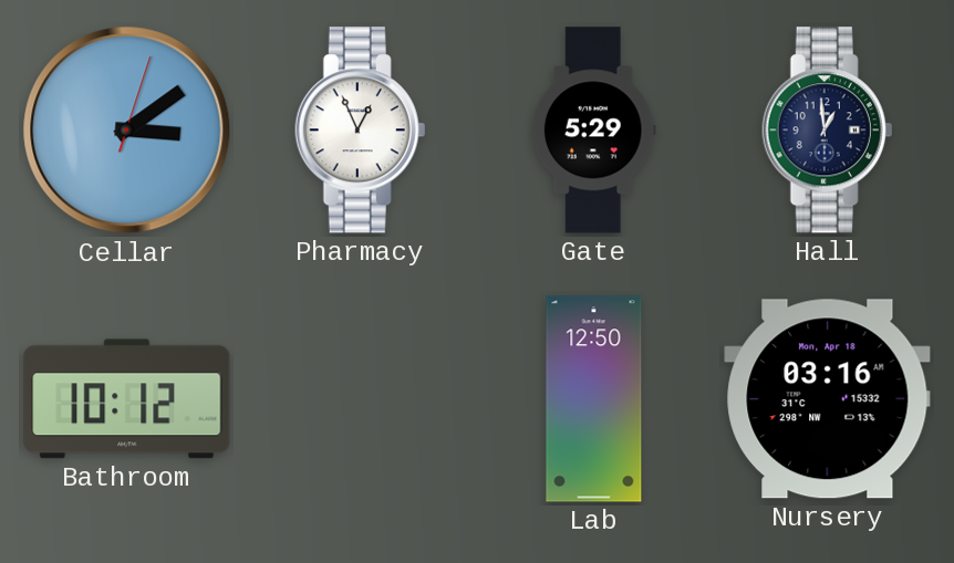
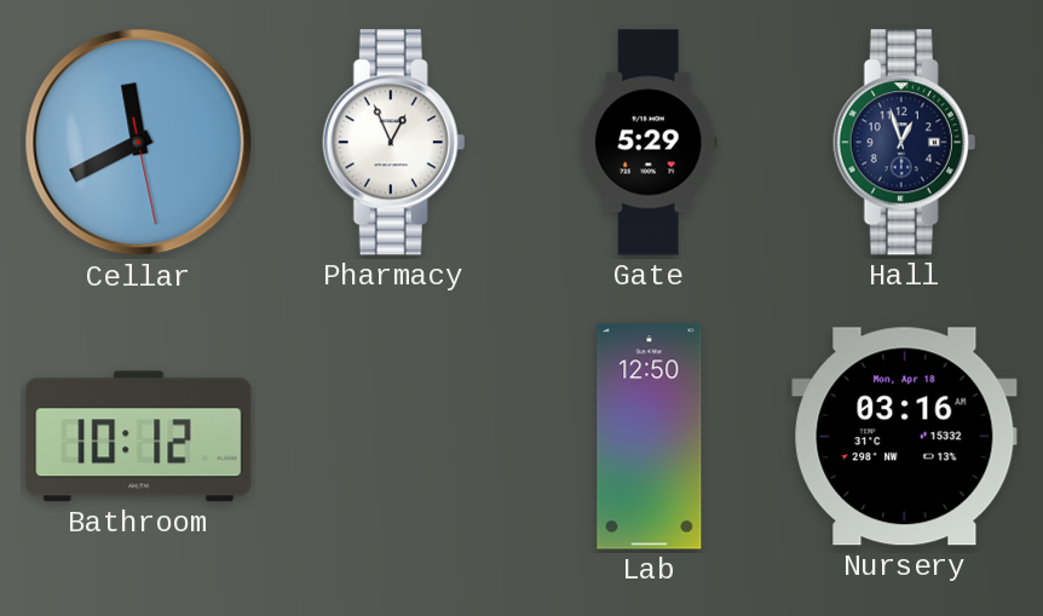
Cellar: 3:09 -> 11:40
Hall: 12:59 -> 12:57
